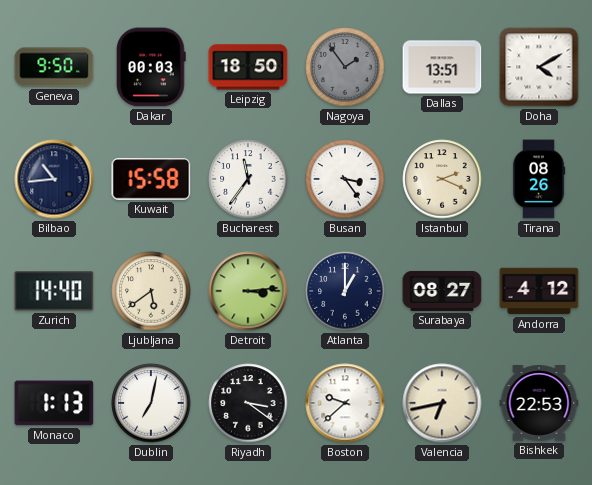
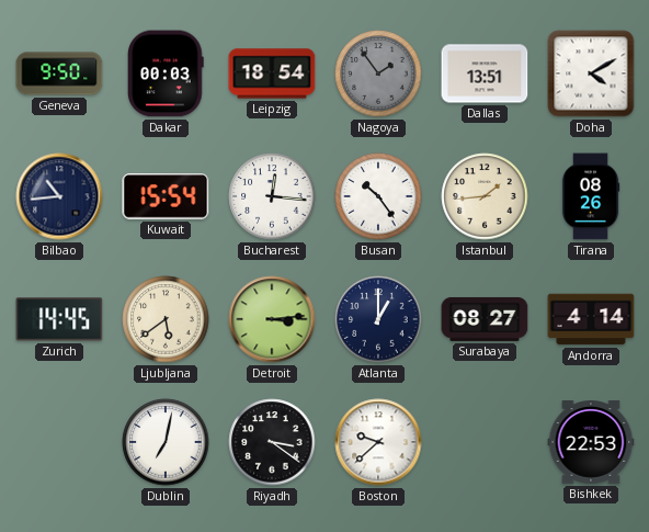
Leipzig: 18:50 -> 18:54
Kuwait: 15:58 -> 15:54
Bucharest: 11:36 -> 12:16
Busan: 3:24 -> 10:24
Istanbul: 2:19 -> 1:44
Zurich: 14:40 -> 14:45
Andorra: 4:12 -> 4:14
Monaco: 1:13 -> none
Valencia: 6:43 -> none
